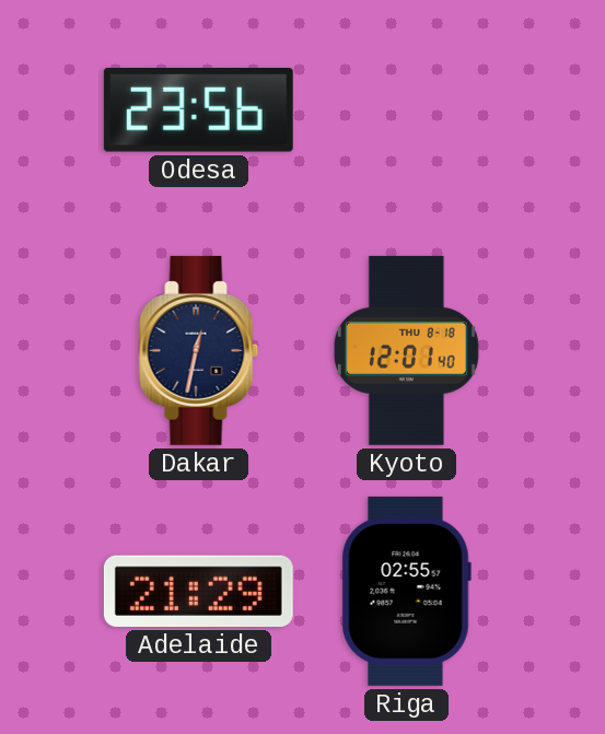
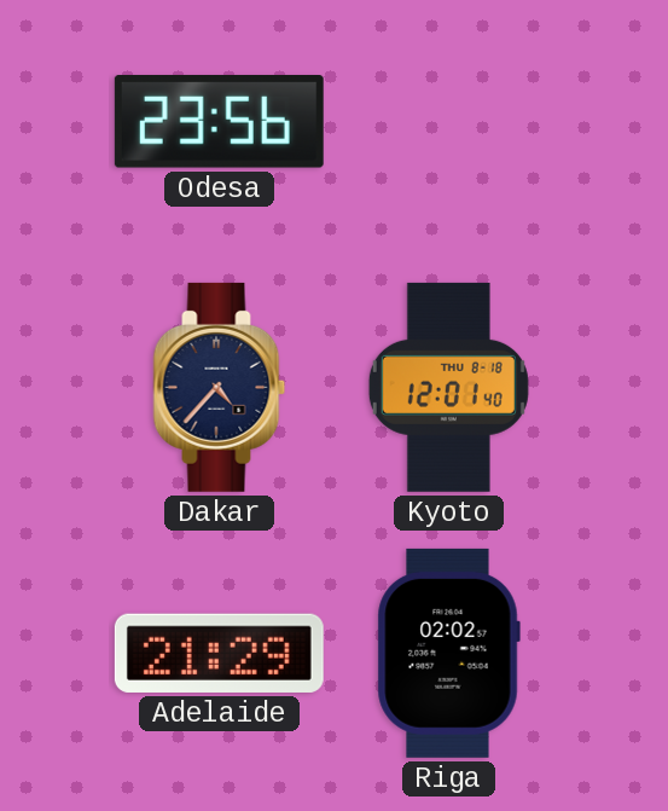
Dakar: 12:32 -> 4:37
Riga: 02:55 -> 02:02
